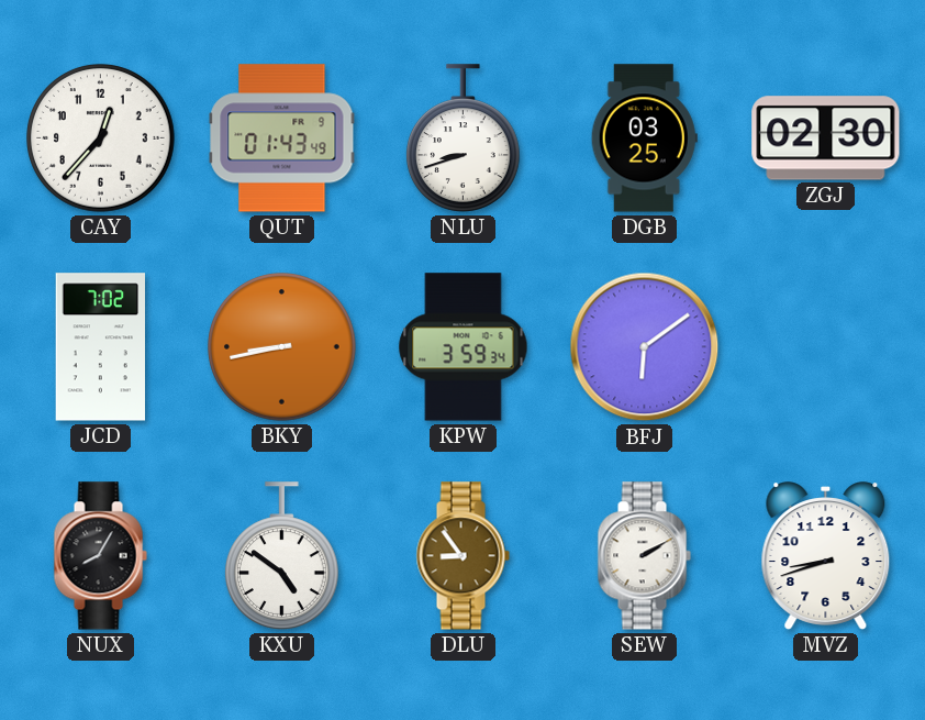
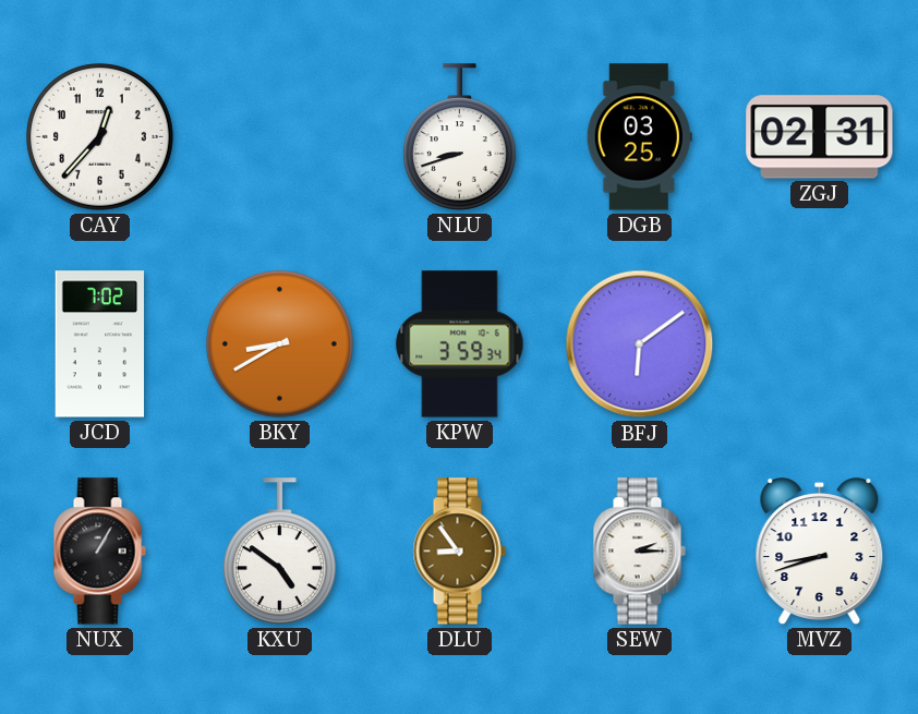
QUT: 01:43 -> none
ZGJ: 02:30 -> 02:31
BKY: 8:43 -> 8:40
NUX: 8:05 -> 1:05
SEW: 2:10 -> 2:15
